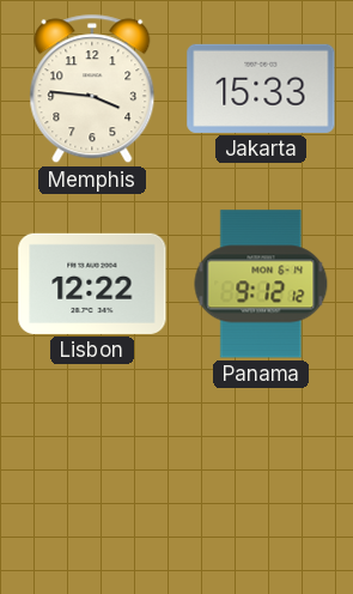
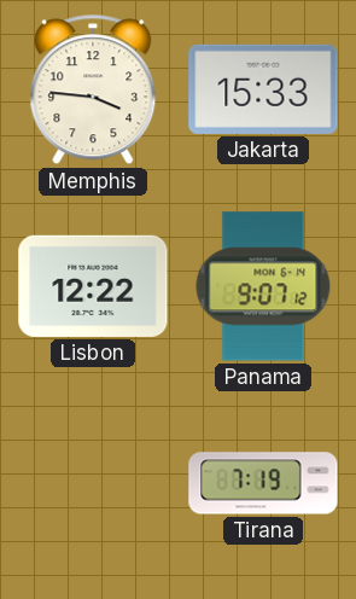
Panama: 9:12 -> 9:07
Tirana: none -> 7:19
